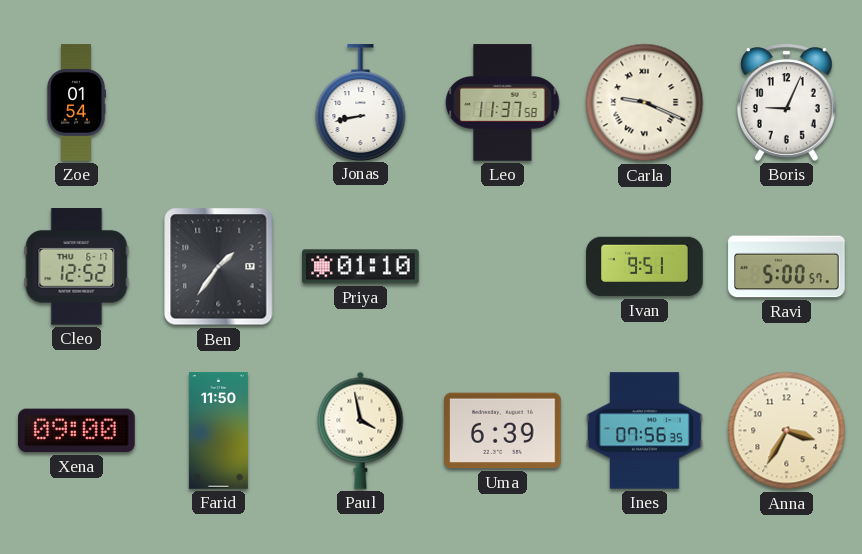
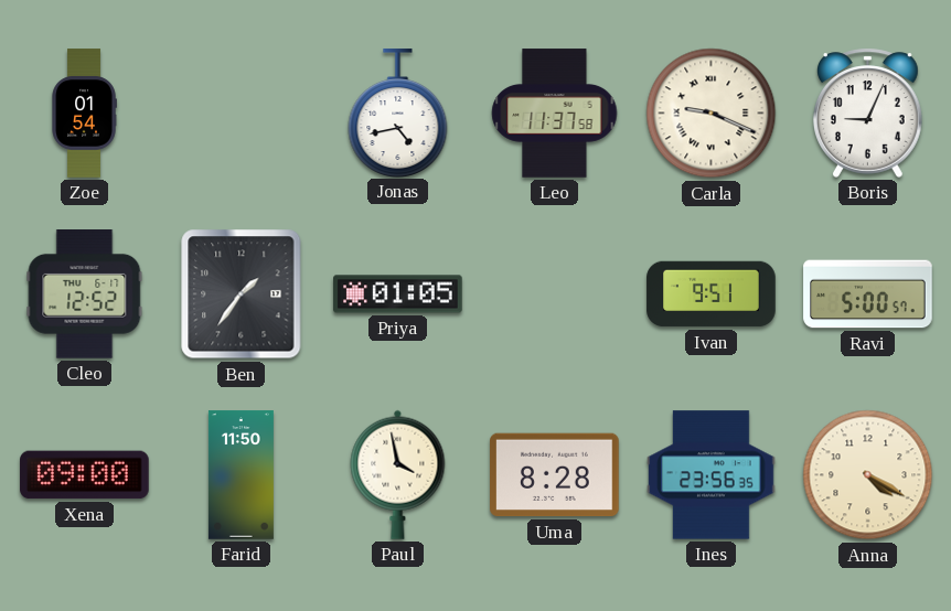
Jonas: 8:43 -> 4:43
Priya: 01:10 -> 01:05
Uma: 6:39 -> 8:28
Ines: 07:56 -> 23:56
Anna: 3:35 -> 4:20
